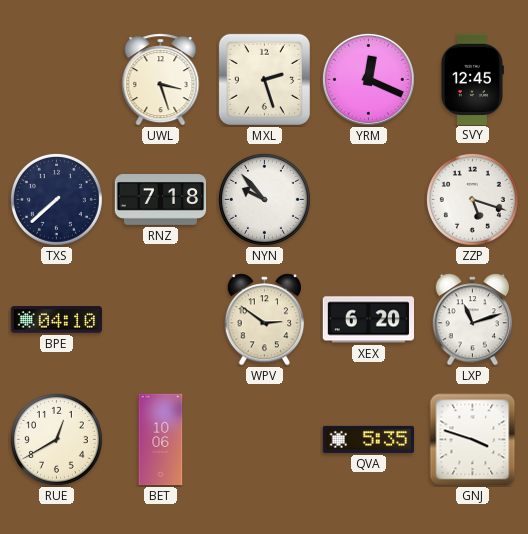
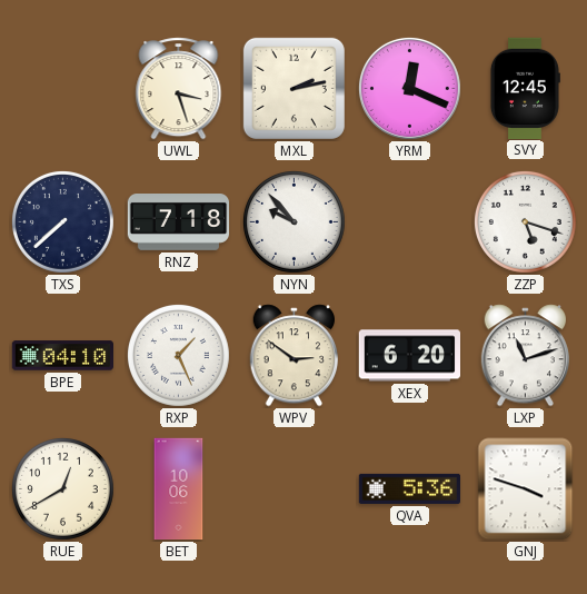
MXL: 2:27 -> 2:13
RXP: none -> 1:26
QVA: 5:35 -> 5:36
